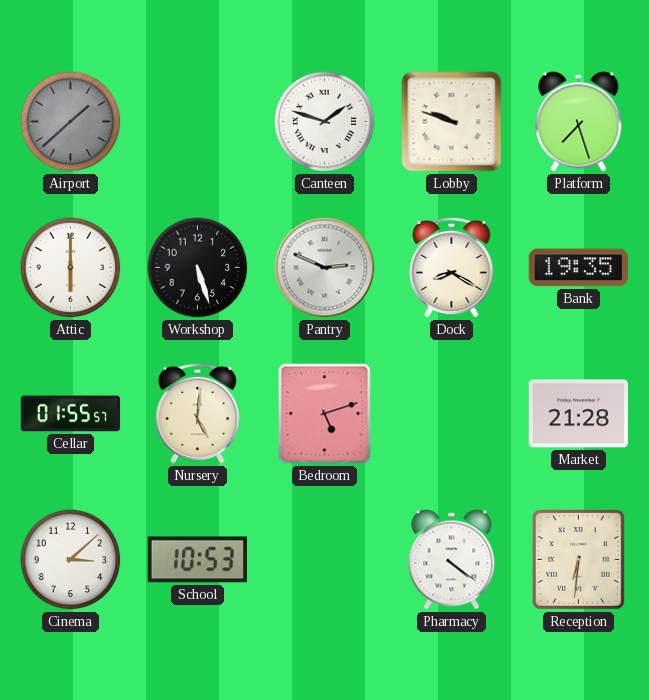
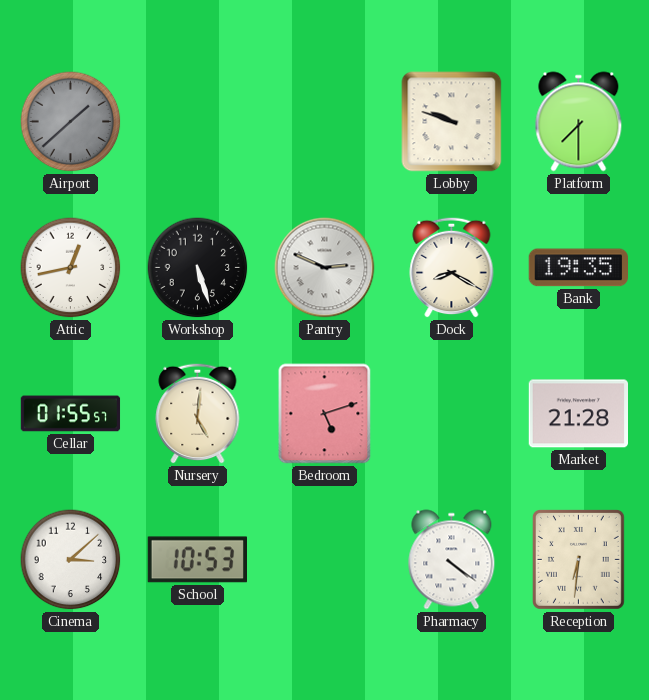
Canteen: 1:48 -> none
Platform: 7:27 -> 7:30
Attic: 6:00 -> 12:43
